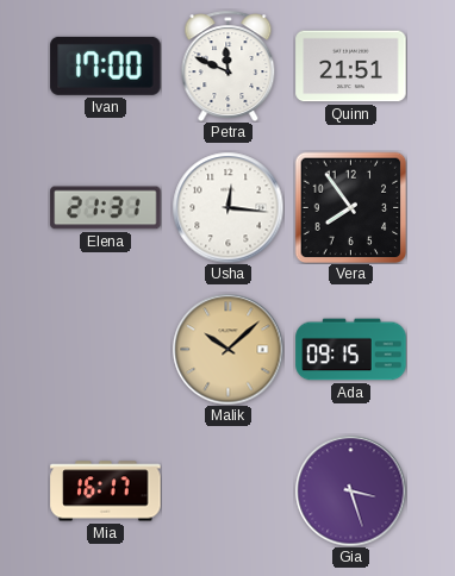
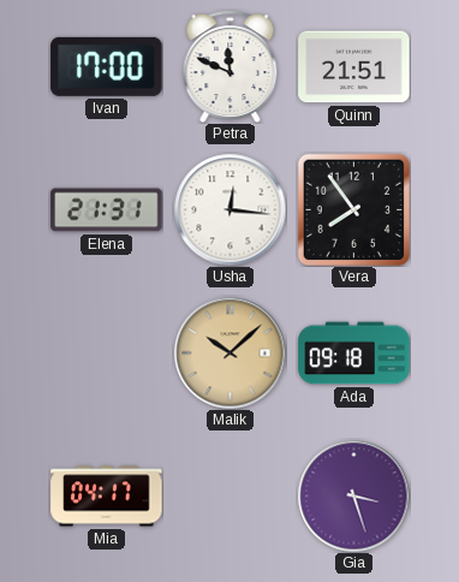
Ada: 09:15 -> 09:18
Mia: 16:17 -> 04:17
